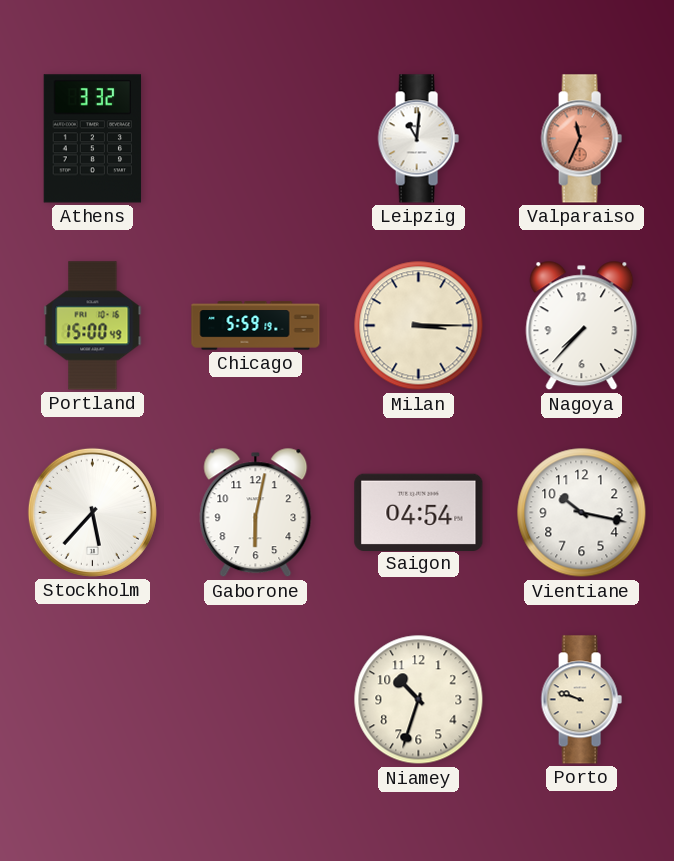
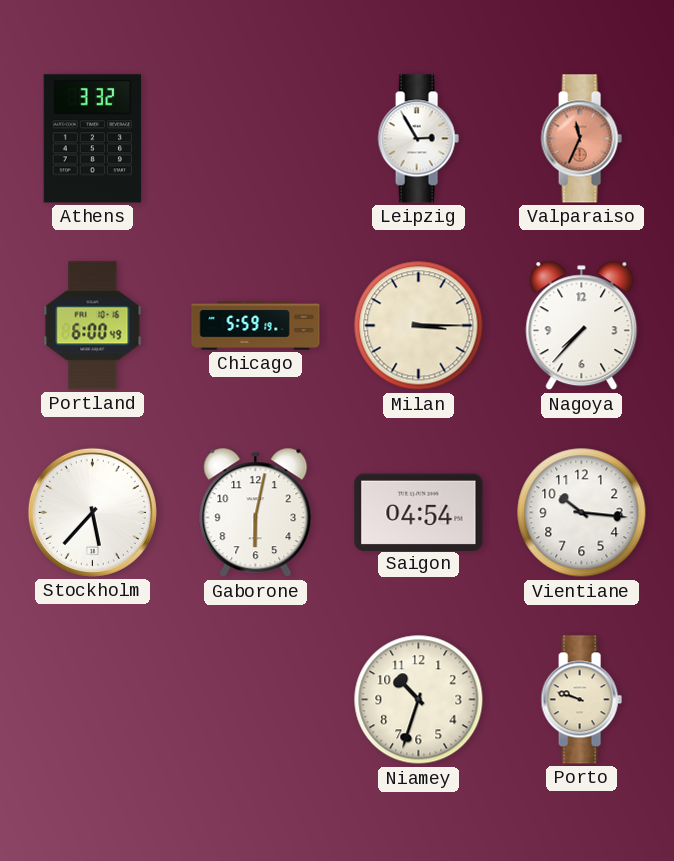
Leipzig: 11:01 -> 2:55
Portland: 15:00 -> 6:00
Vientiane: 10:17 -> 10:16
